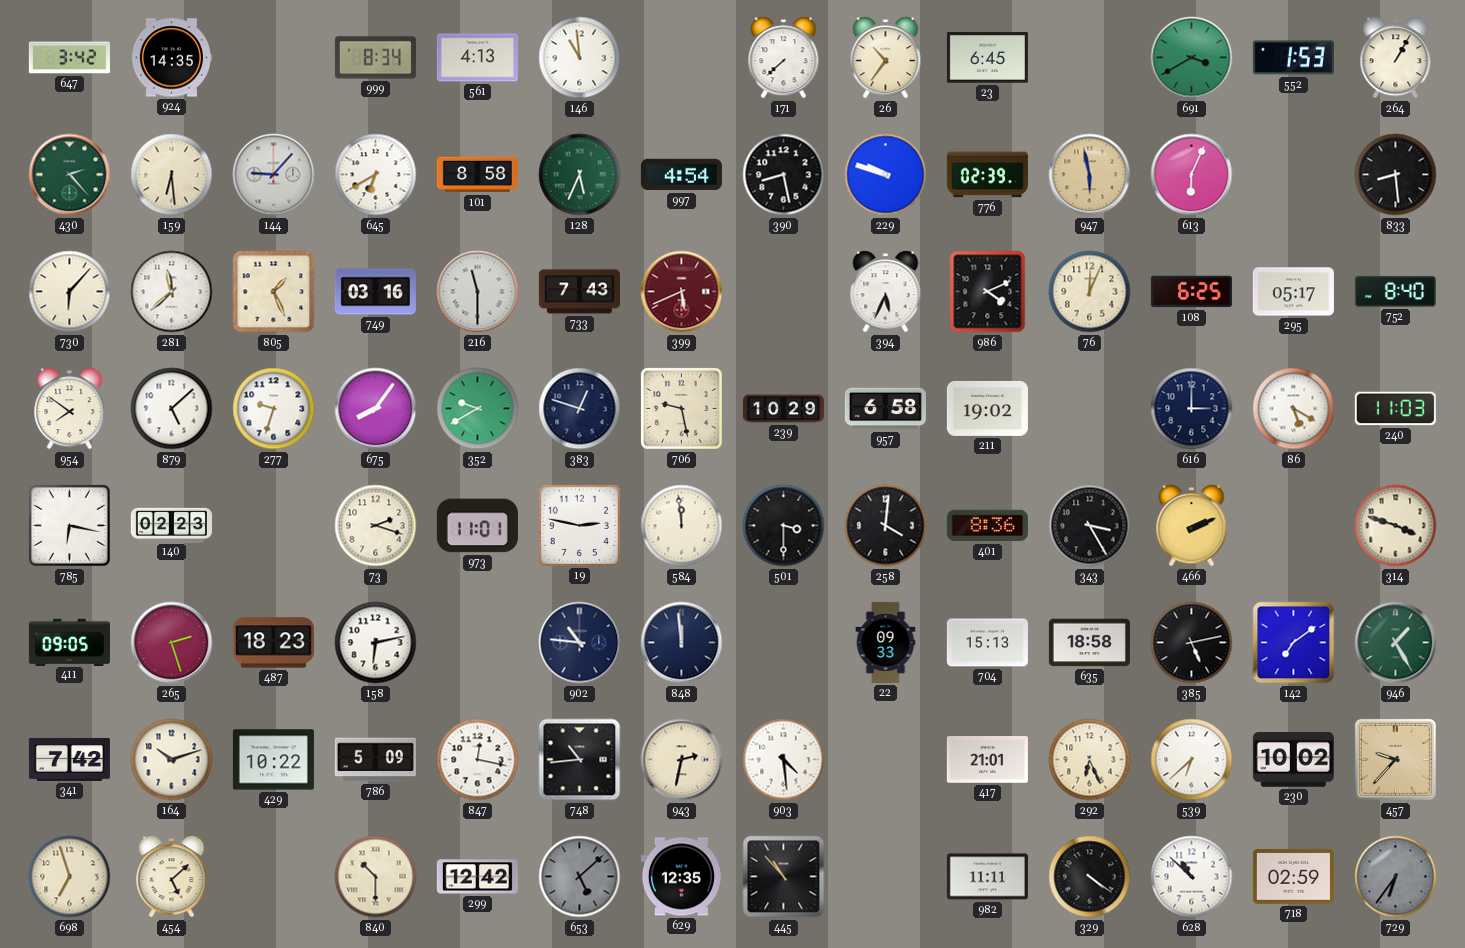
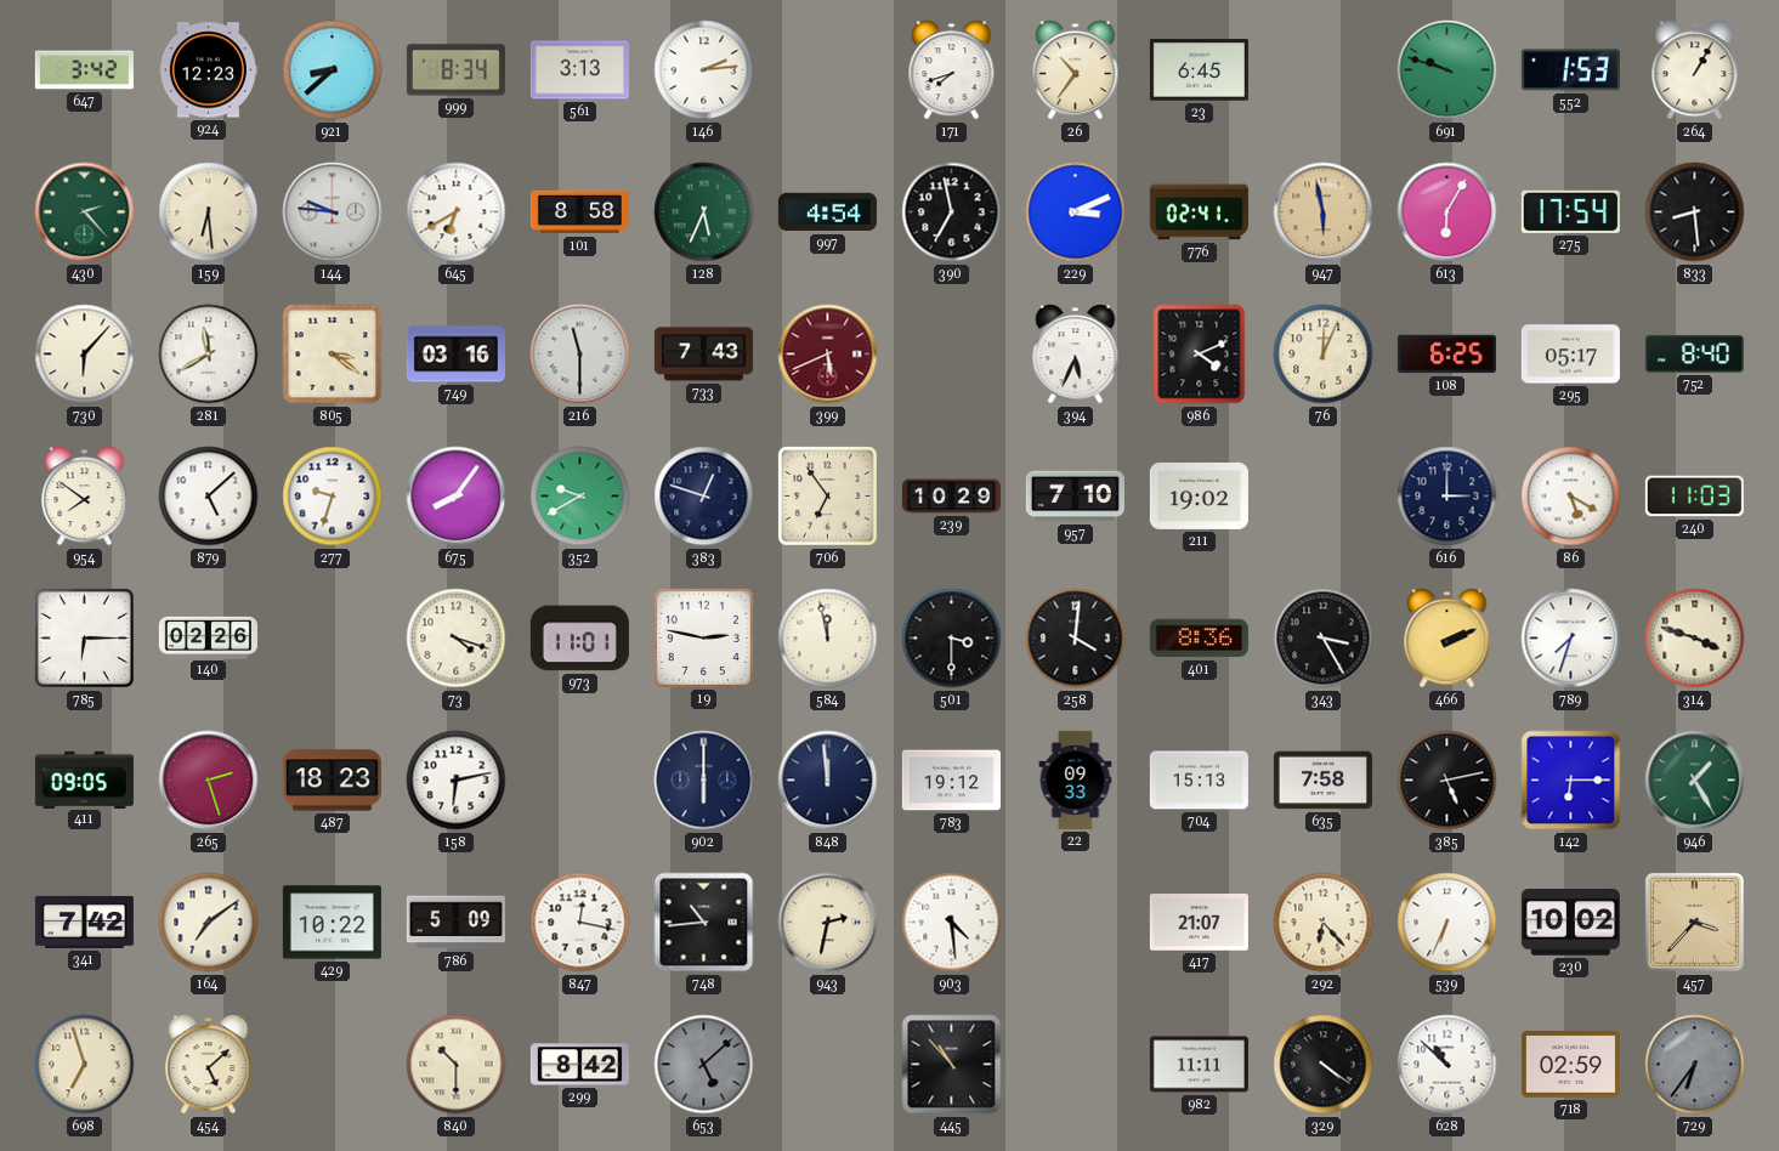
924: 14:35 -> 12:23
921: none -> 8:38
561: 4:13 -> 3:13
146: 10:59 -> 2:14
171: 7:38 -> 7:42
691: 3:40 -> 9:48
144: 9:07 -> 9:46
390: 8:28 -> 6:58
229: 9:48 -> 3:11
776: 02:39 -> 02:41
613: 6:04 -> 6:05
275: none -> 17:54
281: 11:38 -> 11:40
805: 1:26 -> 3:21
706: 9:28 -> 6:54
957: 6:58 -> 7:10
785: 6:17 -> 6:15
140: 02:23 -> 02:26
73: 2:18 -> 4:18
584: 11:59 -> 11:58
789: none -> 7:33
902: 10:46 -> 6:00
783: none -> 19:12
635: 18:58 -> 7:58
142: 7:09 -> 6:15
164: 10:12 -> 7:09
417: 21:01 -> 21:07
292: 6:26 -> 6:23
539: 6:38 -> 6:34
457: 9:37 -> 3:37
299: 12:42 -> 8:42
629: 12:35 -> none
